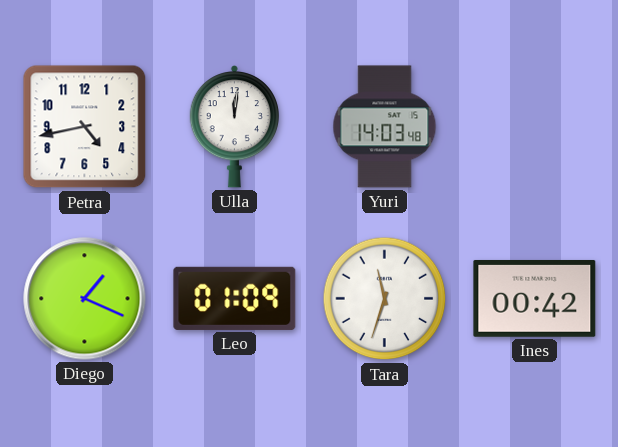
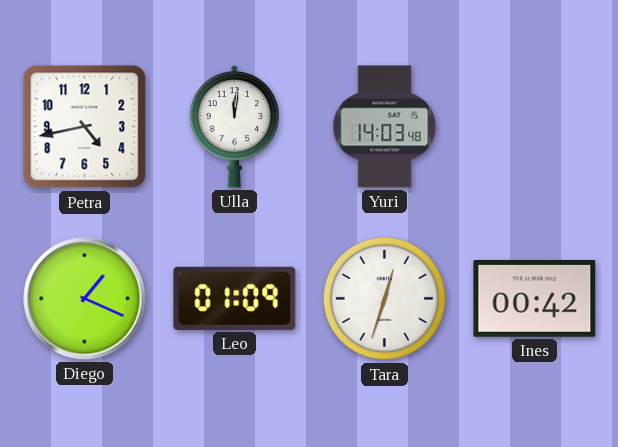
Tara: 11:33 -> 12:33
